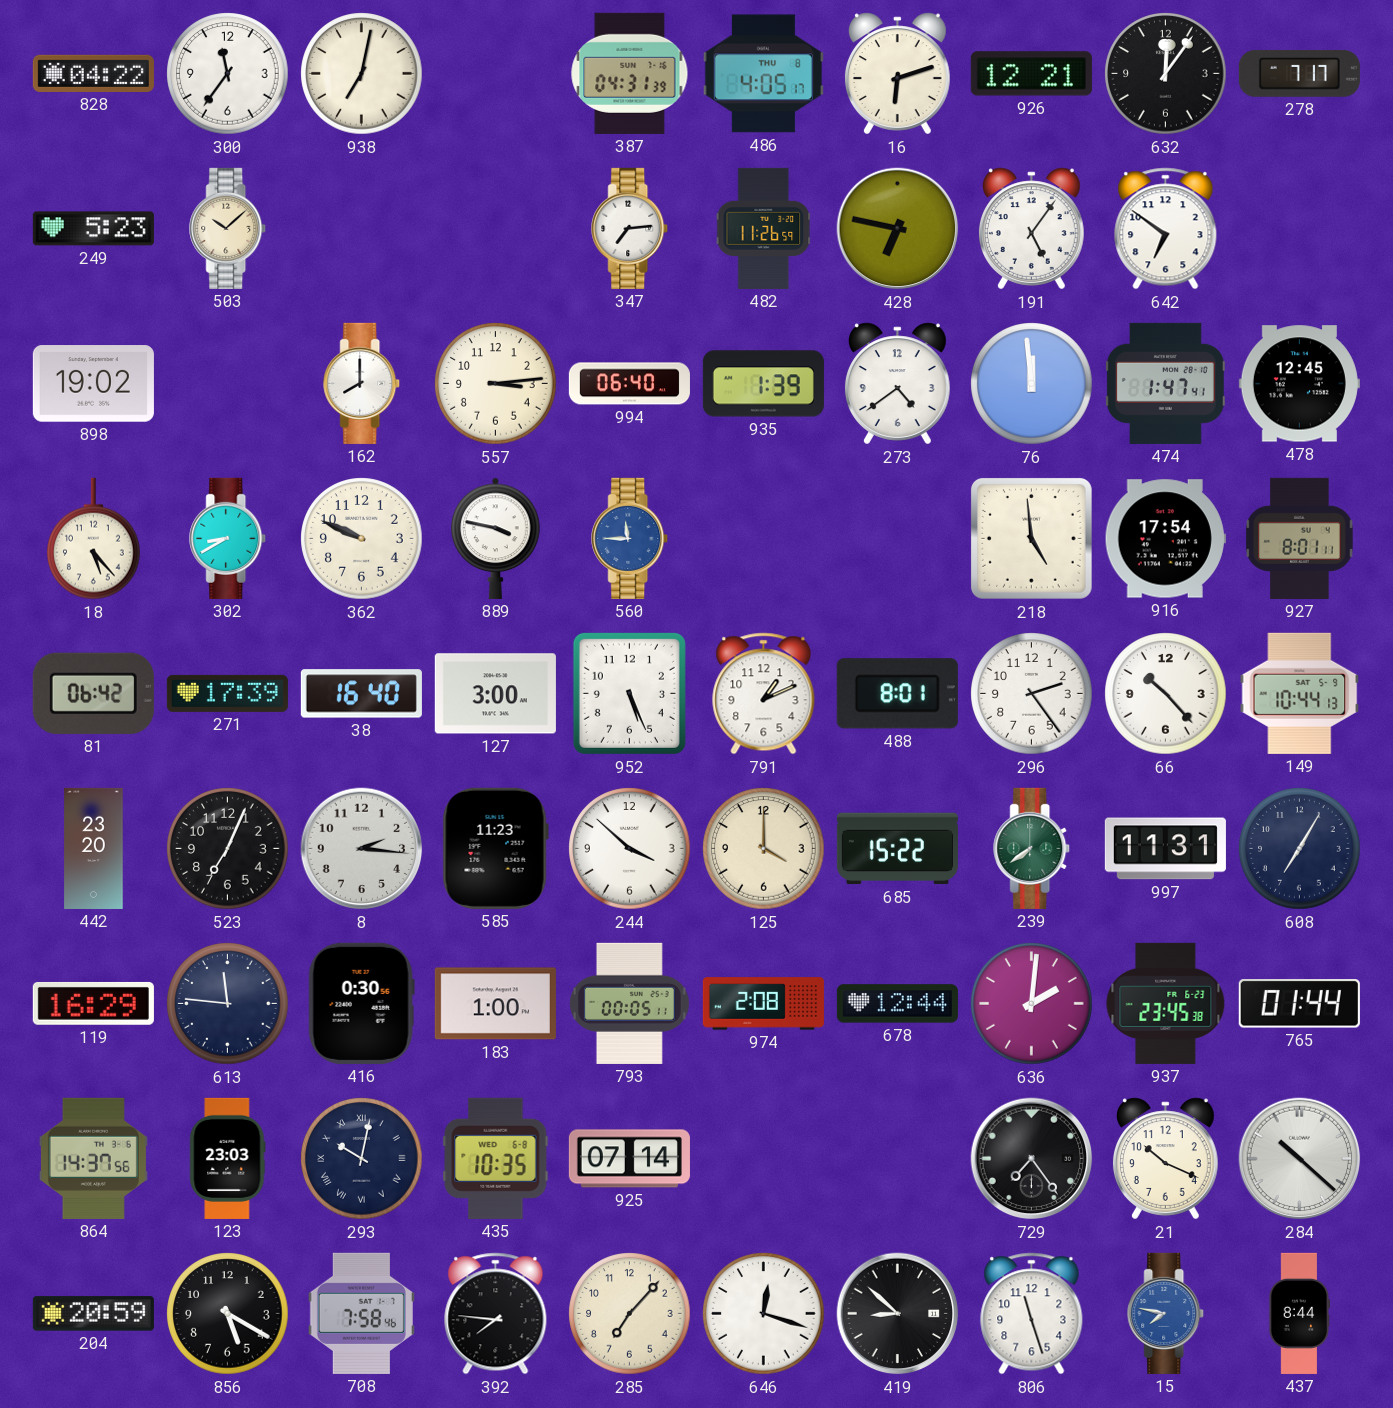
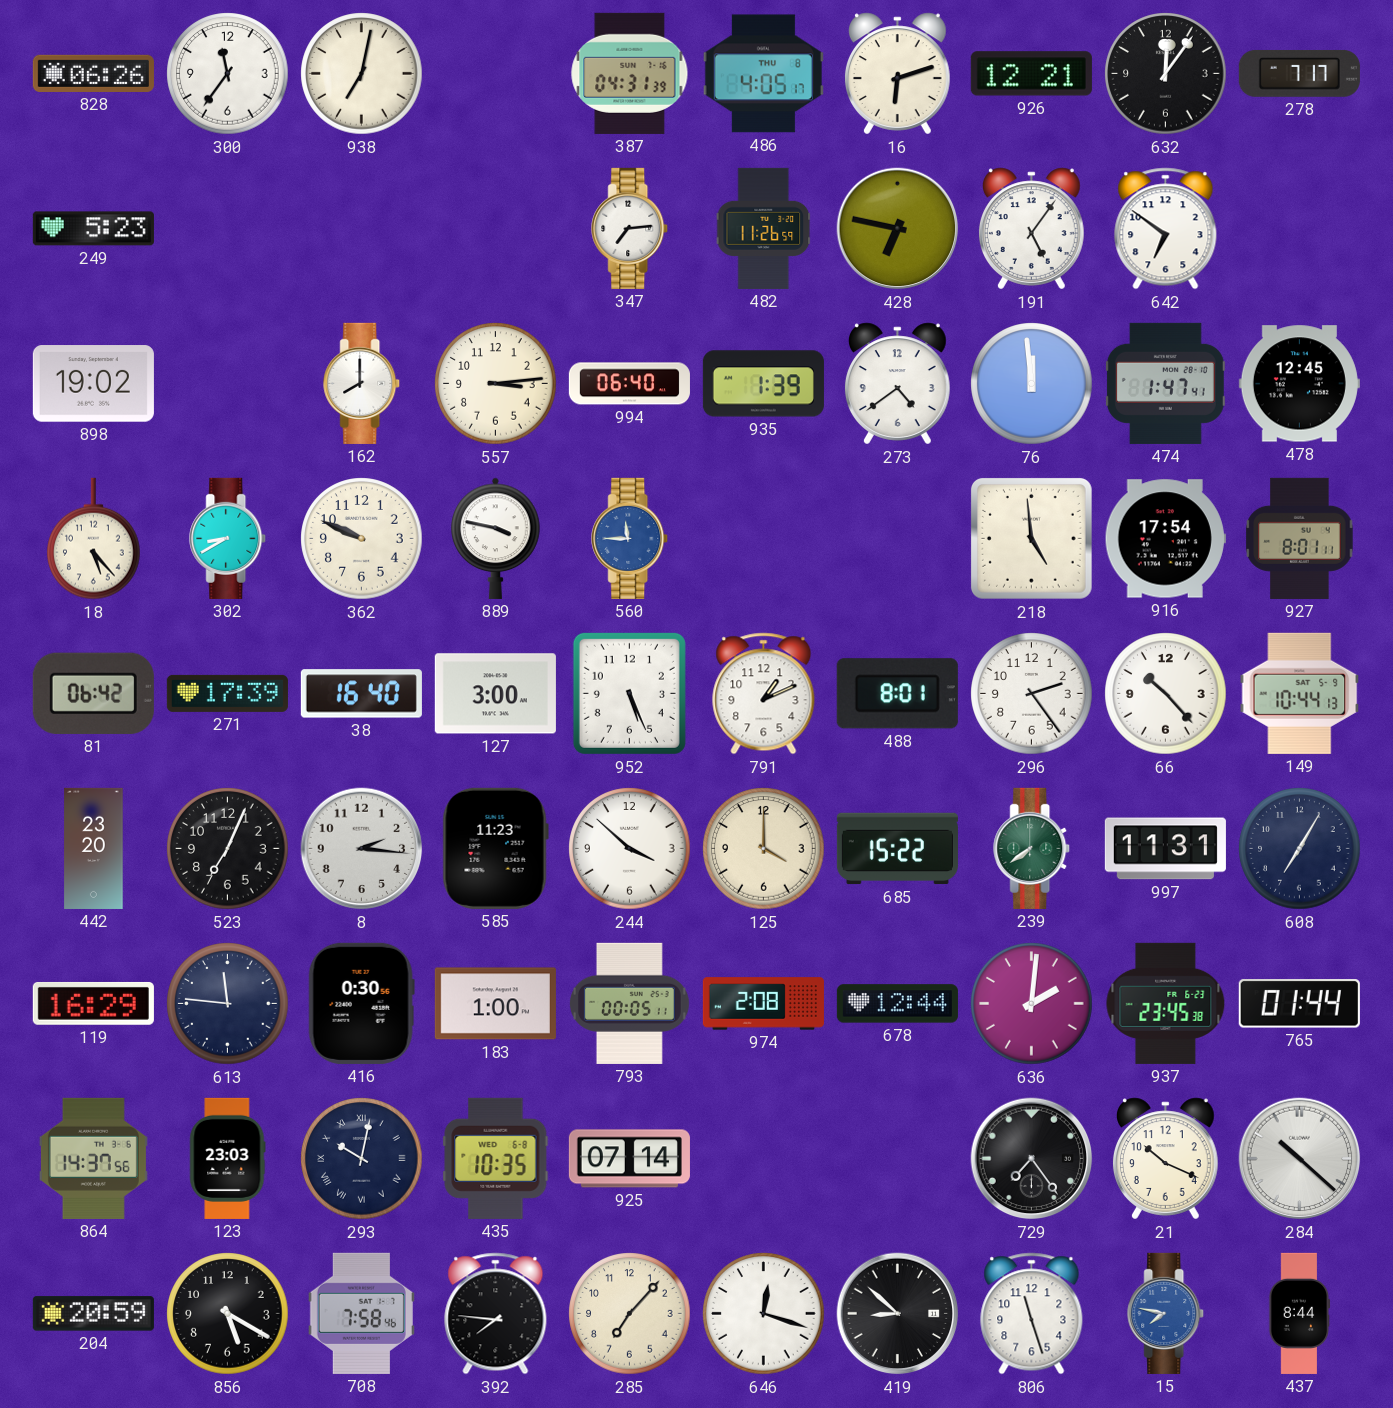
828: 04:22 -> 06:26
503: 10:08 -> none
